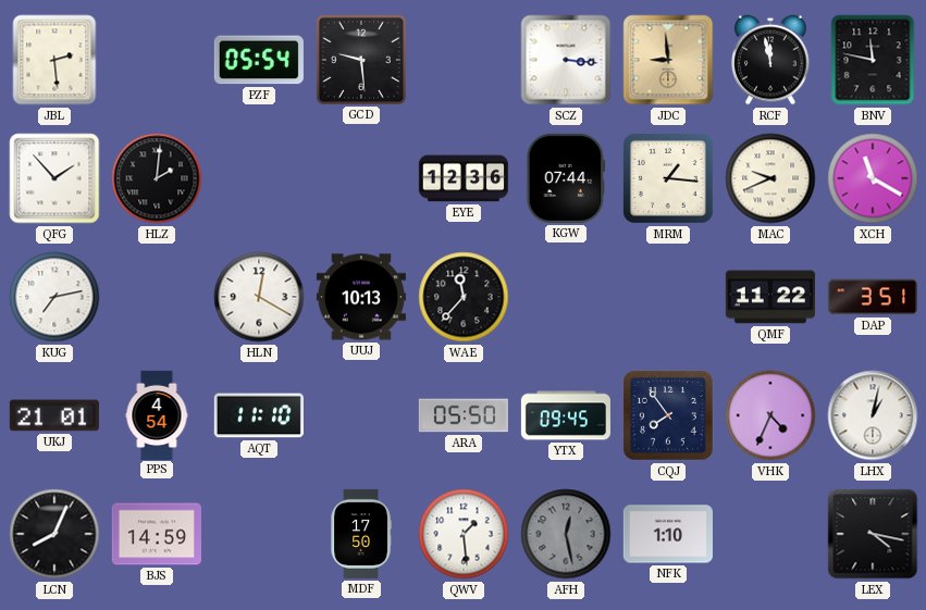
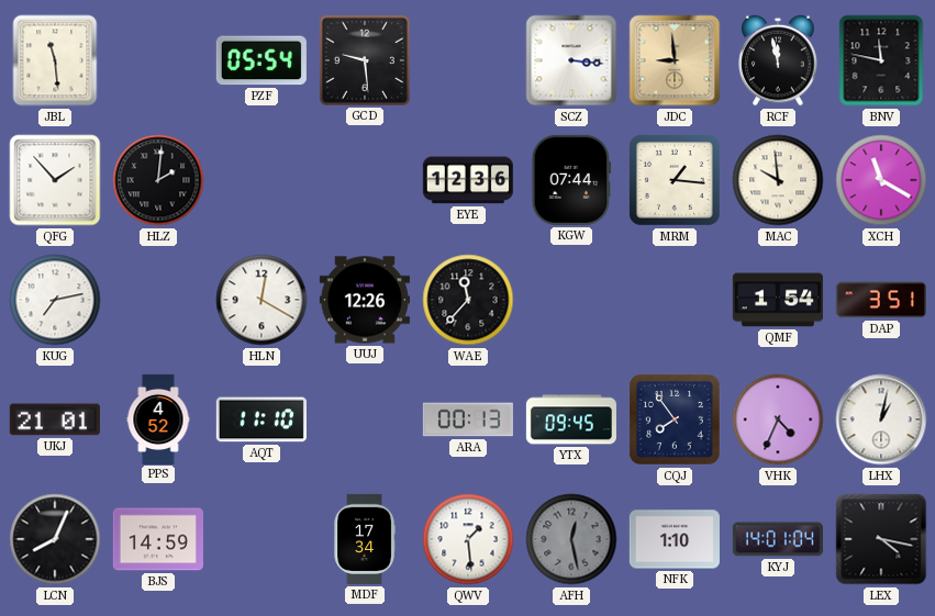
JBL: 2:29 -> 11:29
MAC: 9:41 -> 9:59
UUJ: 10:13 -> 12:26
QMF: 11:22 -> 1:54
PPS: 4:54 -> 4:52
ARA: 05:50 -> 00:13
MDF: 17:50 -> 17:34
KYJ: none -> 14:01
